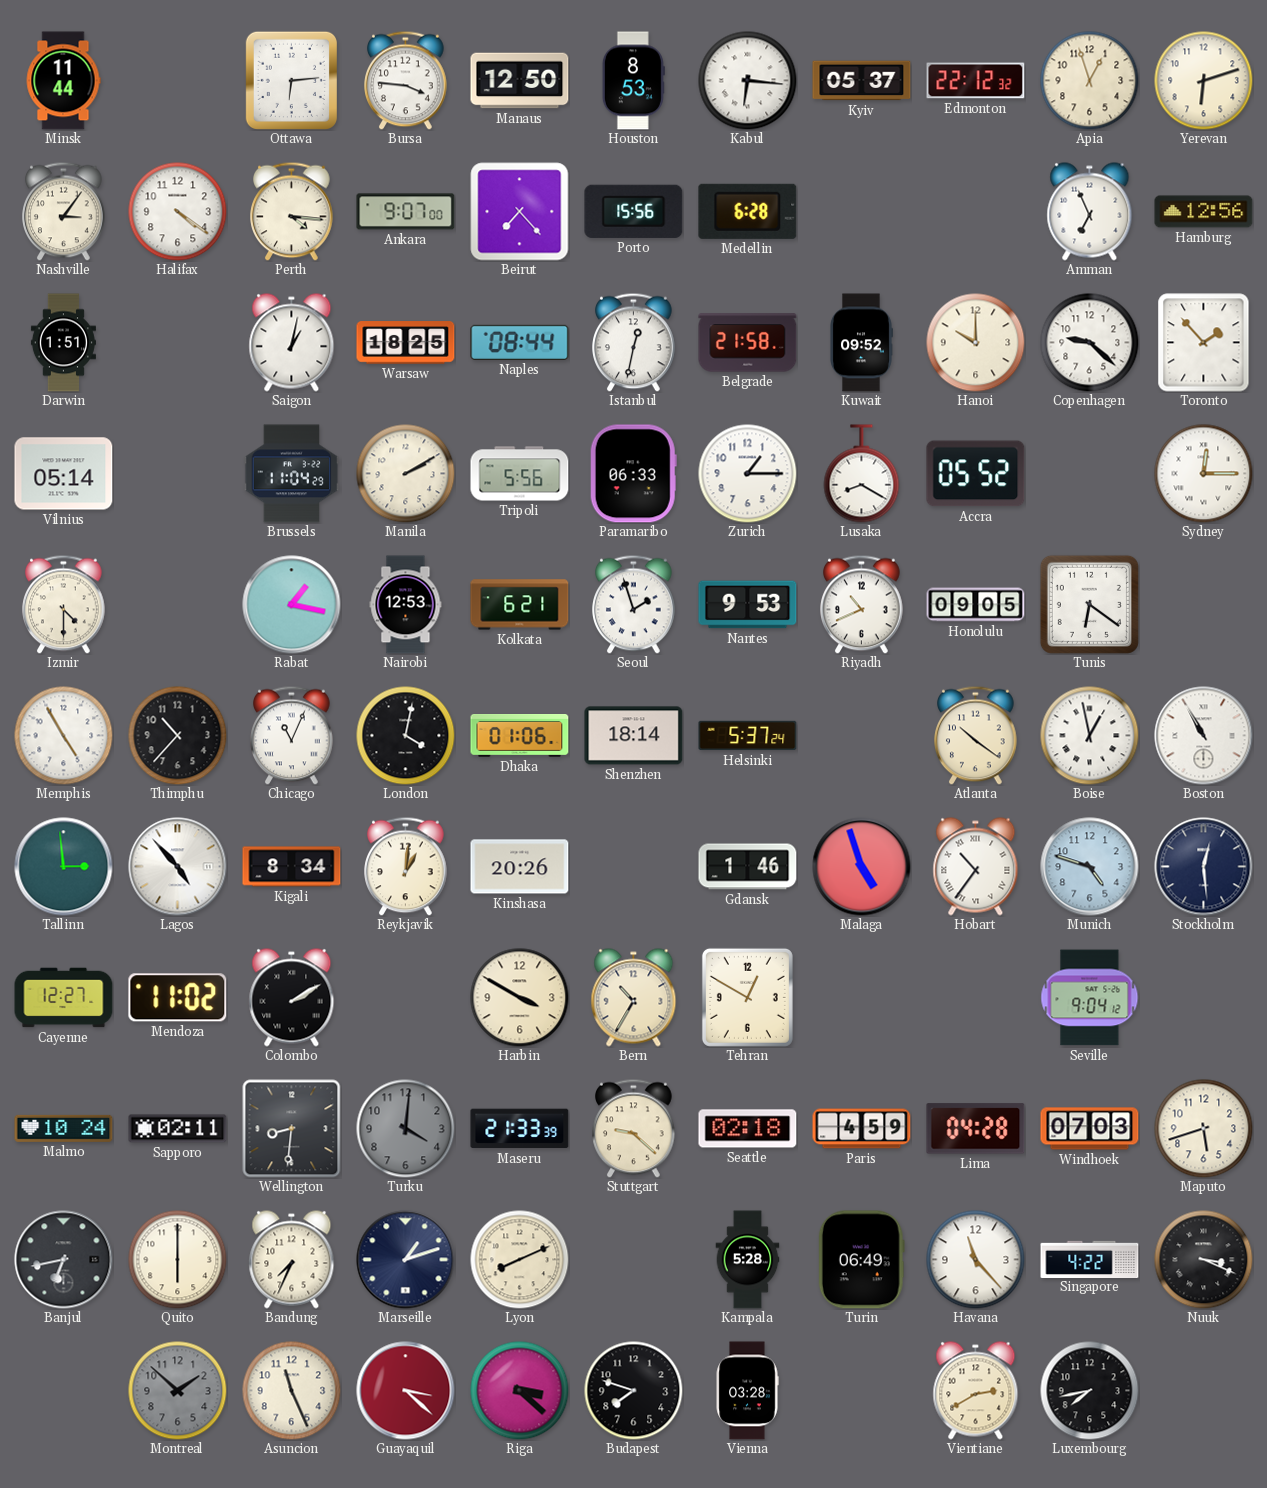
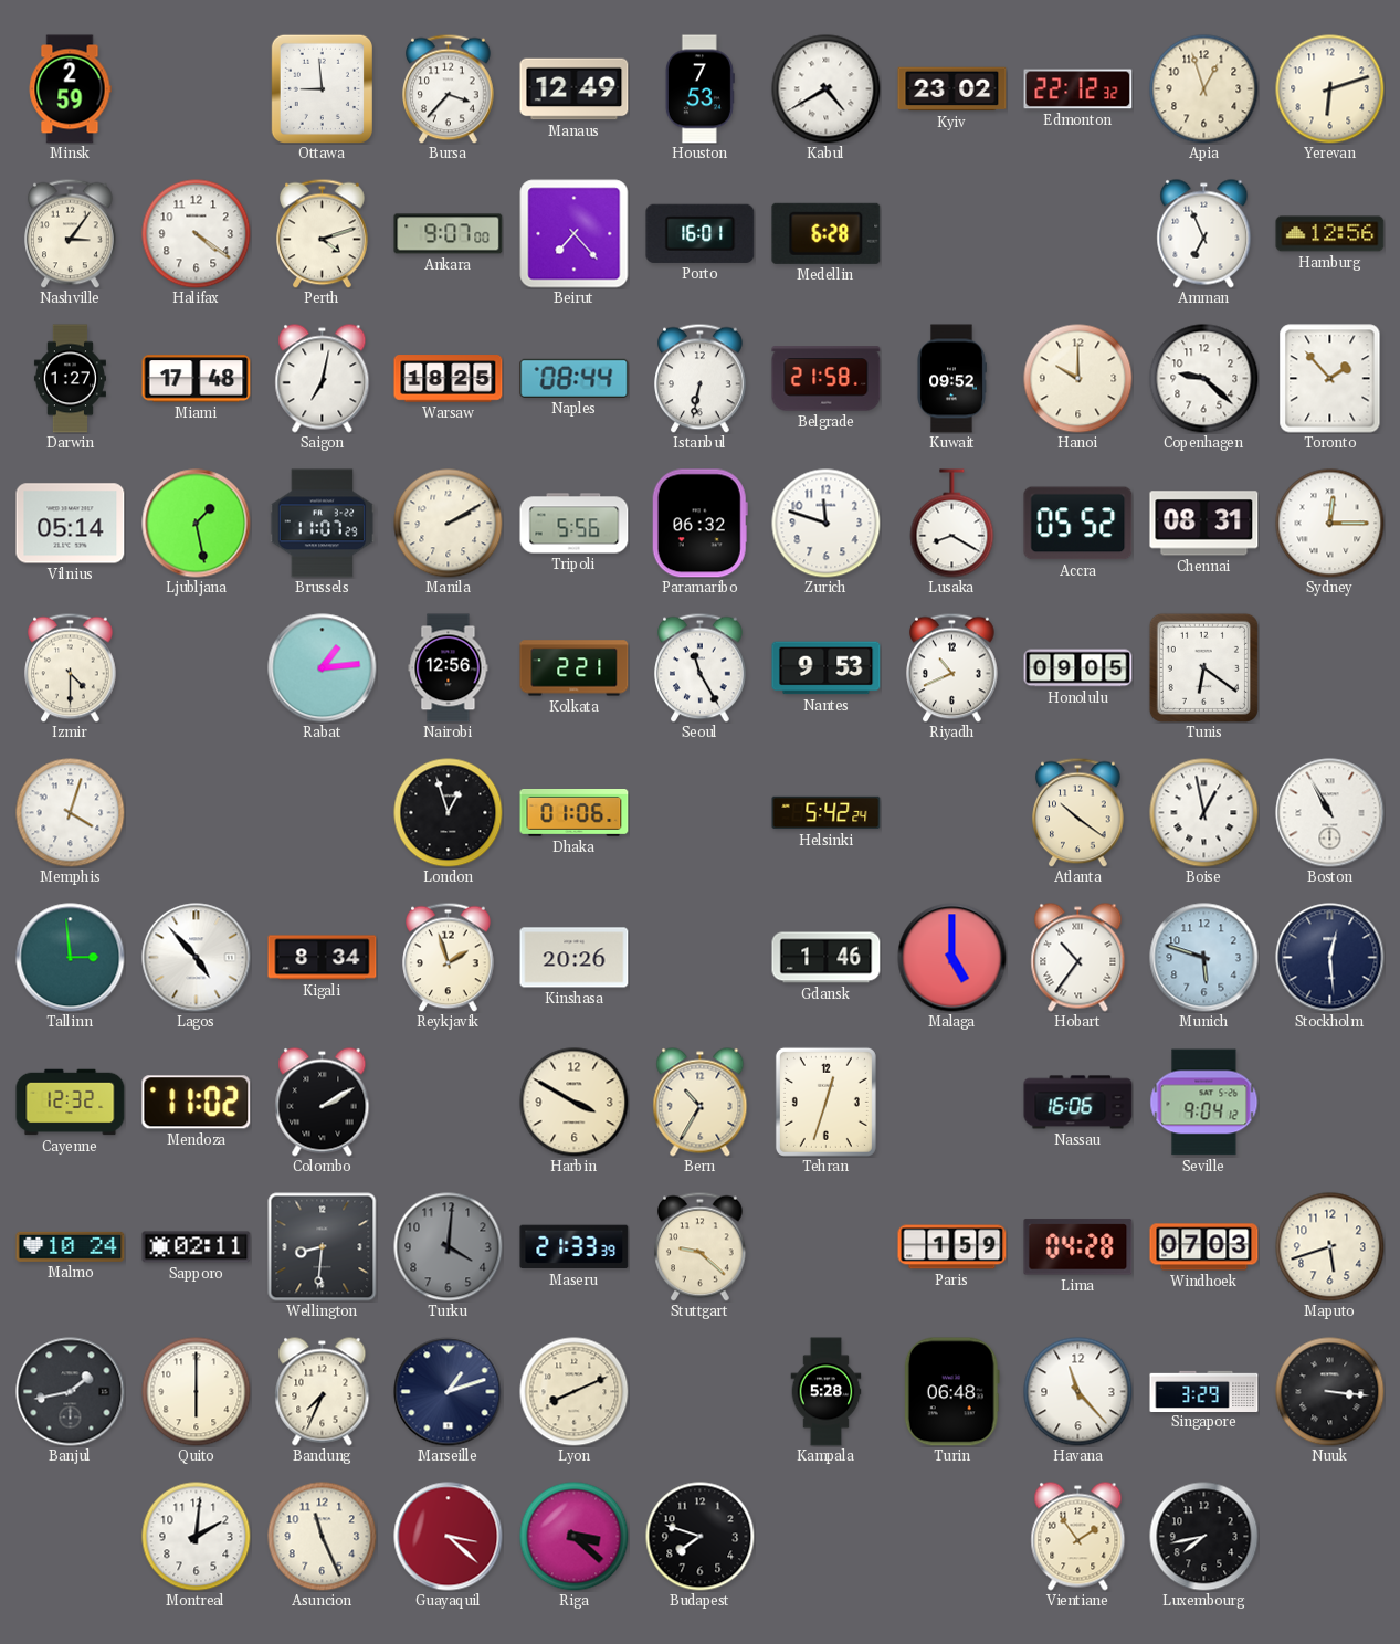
Minsk: 11:44 -> 2:59
Ottawa: 6:14 -> 8:59
Bursa: 3:46 -> 3:37
Manaus: 12:50 -> 12:49
Houston: 8:53 -> 7:53
Kabul: 6:16 -> 4:40
Kyiv: 05:37 -> 23:02
Perth: 4:16 -> 4:12
Porto: 15:56 -> 16:01
Darwin: 1:51 -> 1:27
Miami: none -> 17:48
Saigon: 1:02 -> 7:02
Istanbul: 12:32 -> 6:32
Ljubljana: none -> 1:28
Brussels: 11:04 -> 11:07
Paramaribo: 06:33 -> 06:32
Zurich: 1:15 -> 11:48
Chennai: none -> 08:31
Rabat: 1:17 -> 1:14
Nairobi: 12:53 -> 12:56
Kolkata: 6:21 -> 2:21
Seoul: 1:57 -> 11:25
Memphis: 4:55 -> 4:03
Thimphu: 10:37 -> none
Chicago: 11:04 -> none
London: 4:02 -> 12:57
Shenzhen: 18:14 -> none
Helsinki: 5:37 -> 5:42
Reykjavik: 1:01 -> 1:57
Malaga: 4:57 -> 5:00
Munich: 4:48 -> 5:48
Cayenne: 12:27 -> 12:32
Tehran: 12:50 -> 12:33
Nassau: none -> 16:06
Seattle: 02:18 -> none
Paris: 4:59 -> 1:59
Banjul: 6:43 -> 1:43
Turin: 06:49 -> 06:48
Singapore: 4:22 -> 3:29
Nuuk: 3:19 -> 3:16
Montreal: 1:52 -> 2:01
Montreal dial: grey -> white
Vienna: 03:28 -> none
Vientiane: 2:40 -> 1:54
